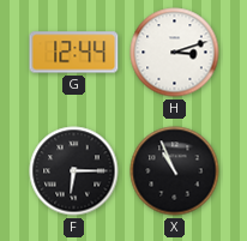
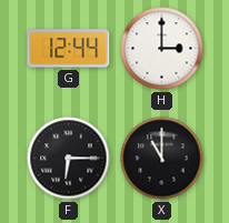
H: 3:12 -> 3:00
X: 10:56 -> 11:00
